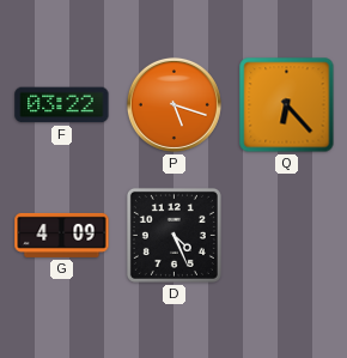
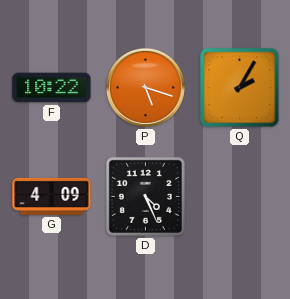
F: 03:22 -> 10:22
Q: 6:23 -> 2:05
